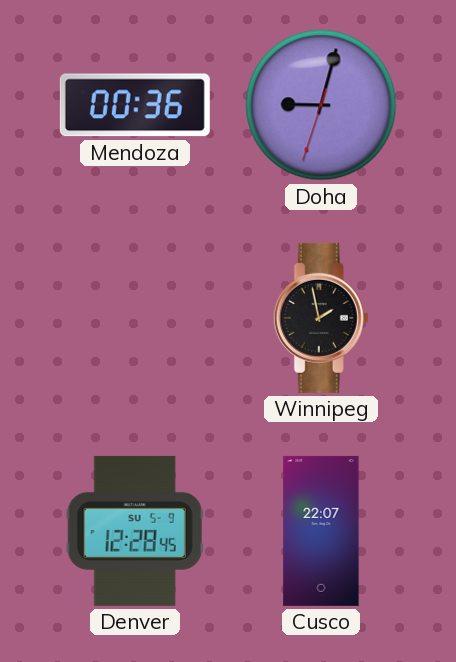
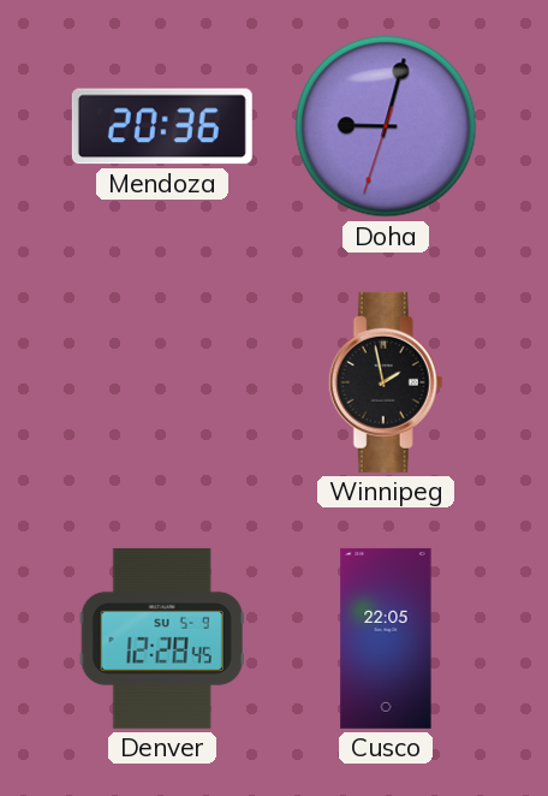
Mendoza: 00:36 -> 20:36
Cusco: 22:07 -> 22:05
